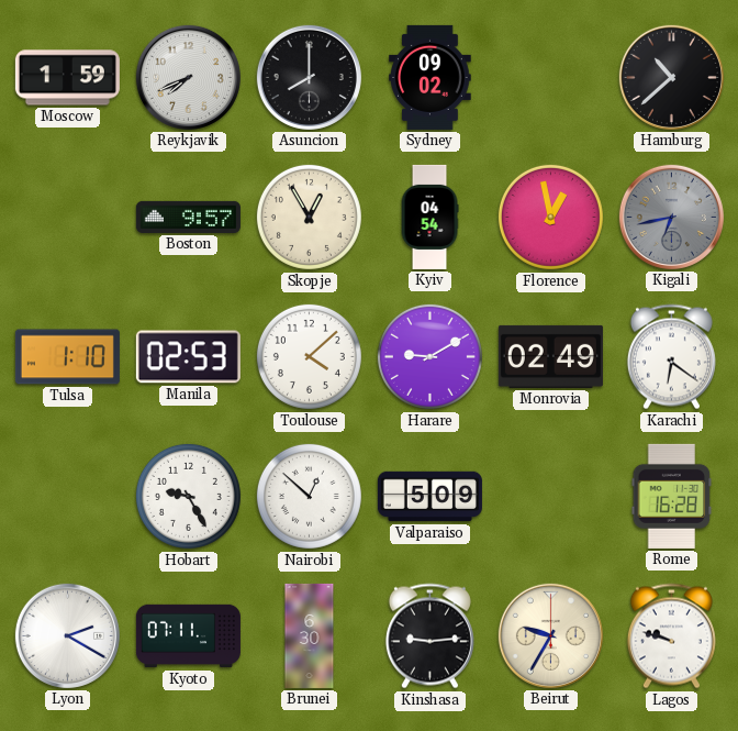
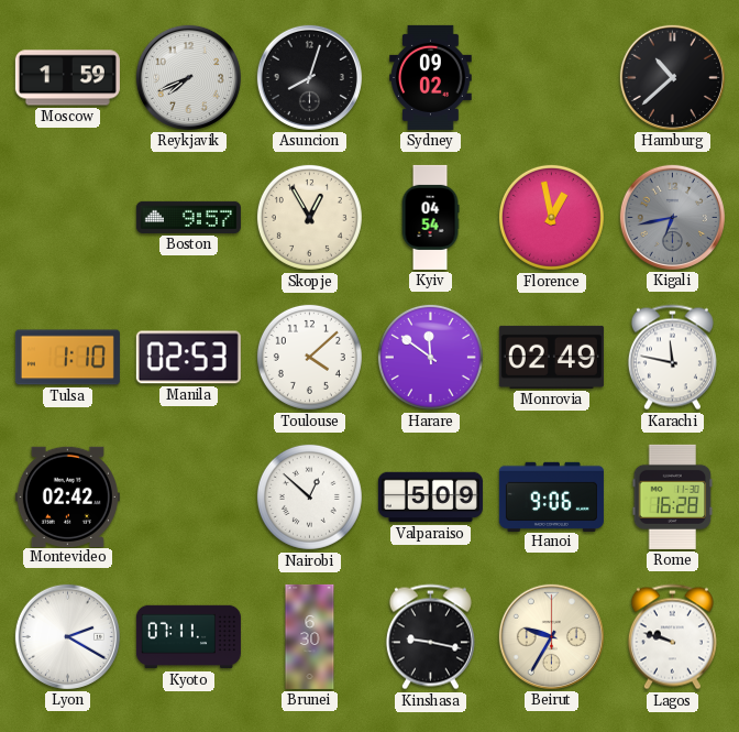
Asuncion: 8:00 -> 8:03
Harare: 9:10 -> 11:51
Karachi: 6:21 -> 11:47
Montevideo: none -> 02:42
Hobart: 9:25 -> none
Hanoi: none -> 9:06
Kinshasa: 9:14 -> 9:17
